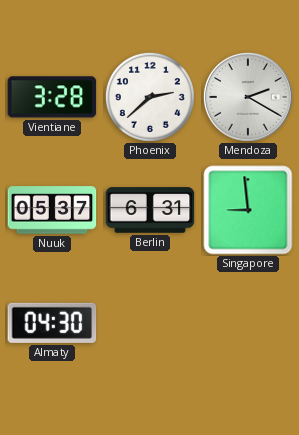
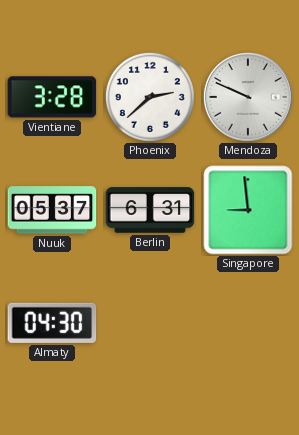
Mendoza: 2:20 -> 9:49
